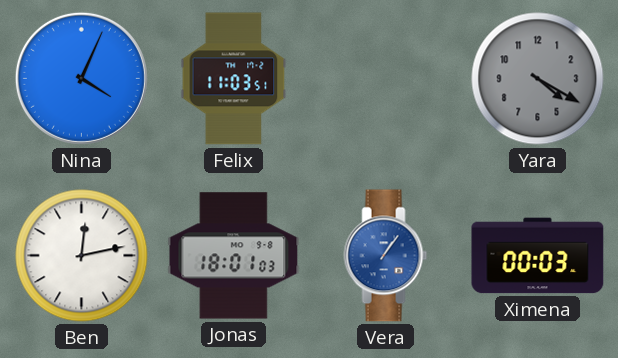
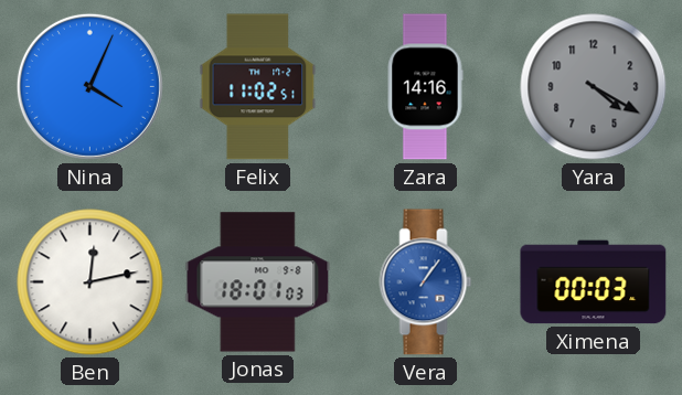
Felix: 11:03 -> 11:02
Zara: none -> 14:16
